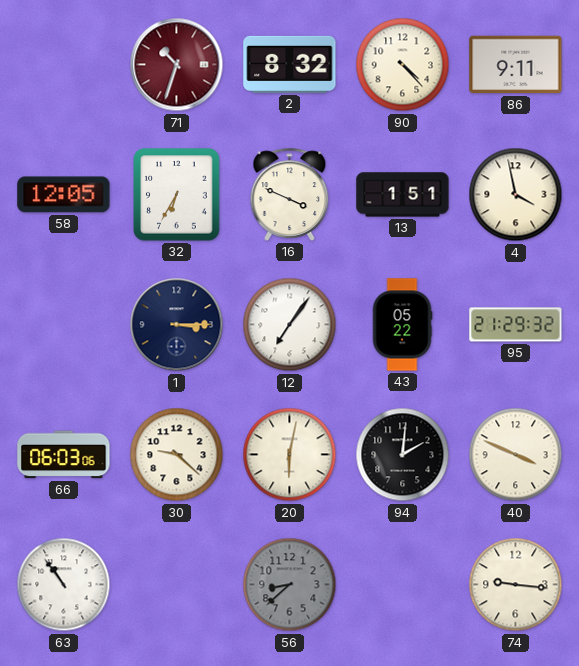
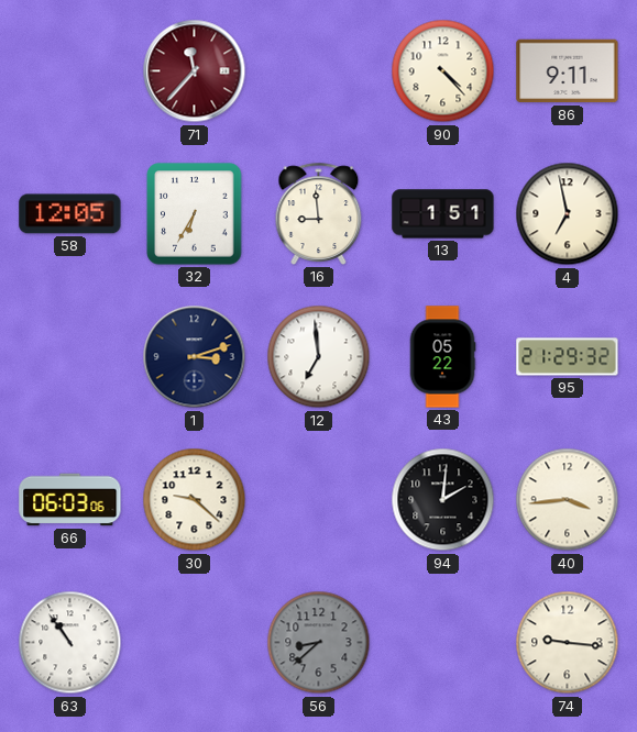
71: 10:33 -> 11:37
2: 8:32 -> none
16: 3:49 -> 8:59
4: 3:58 -> 6:58
1: 3:15 -> 3:12
12: 7:06 -> 6:59
20: 6:02 -> none
40: 3:49 -> 3:44
